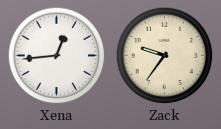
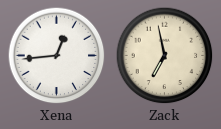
Zack: 9:36 -> 6:58
